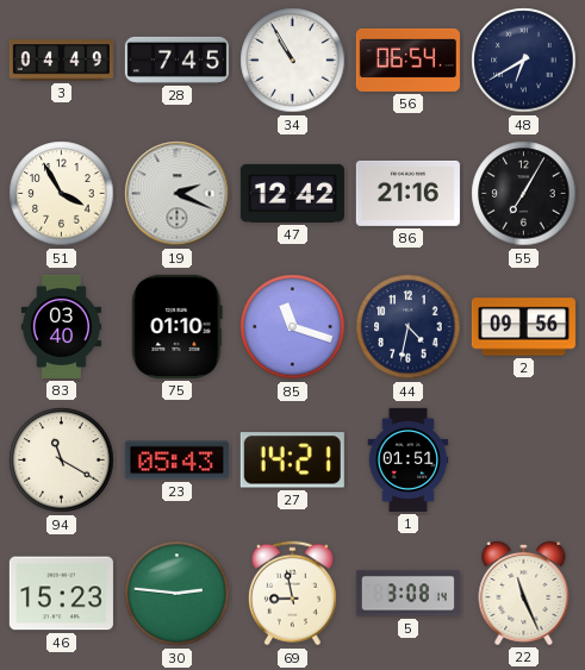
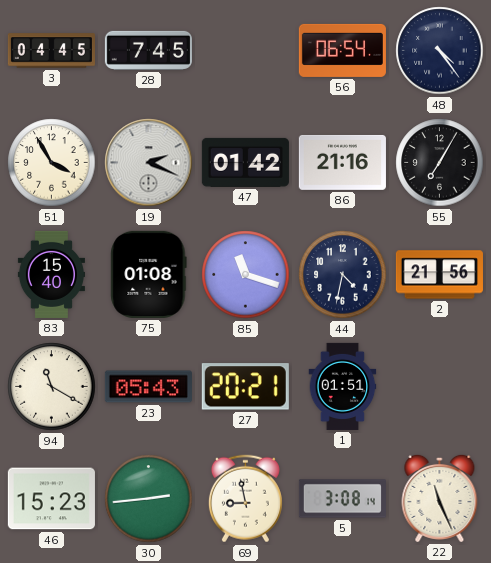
3: 04:49 -> 04:45
34: 10:55 -> none
48: 6:40 -> 4:24
47: 12:42 -> 01:42
83: 03:40 -> 15:40
75: 01:10 -> 01:08
2: 09:56 -> 21:56
27: 14:21 -> 20:21
30: 2:46 -> 2:44
